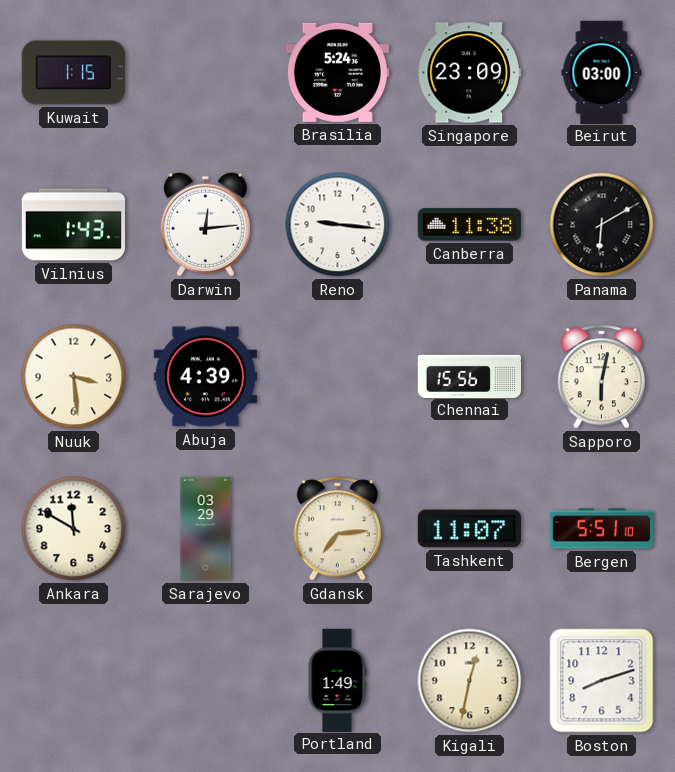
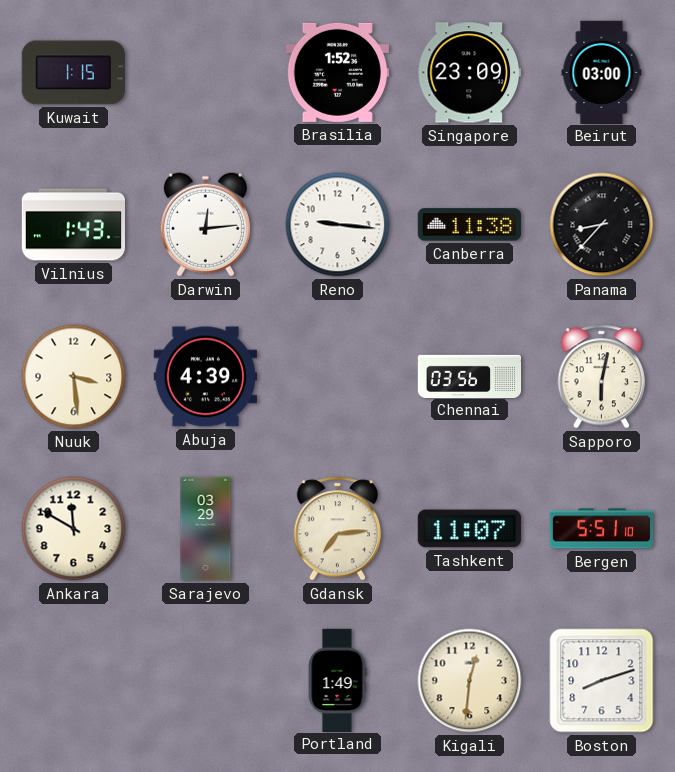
Brasilia: 5:24 -> 1:52
Panama: 6:10 -> 8:37
Chennai: 15:56 -> 03:56
Kigali: 12:32 -> 12:31
